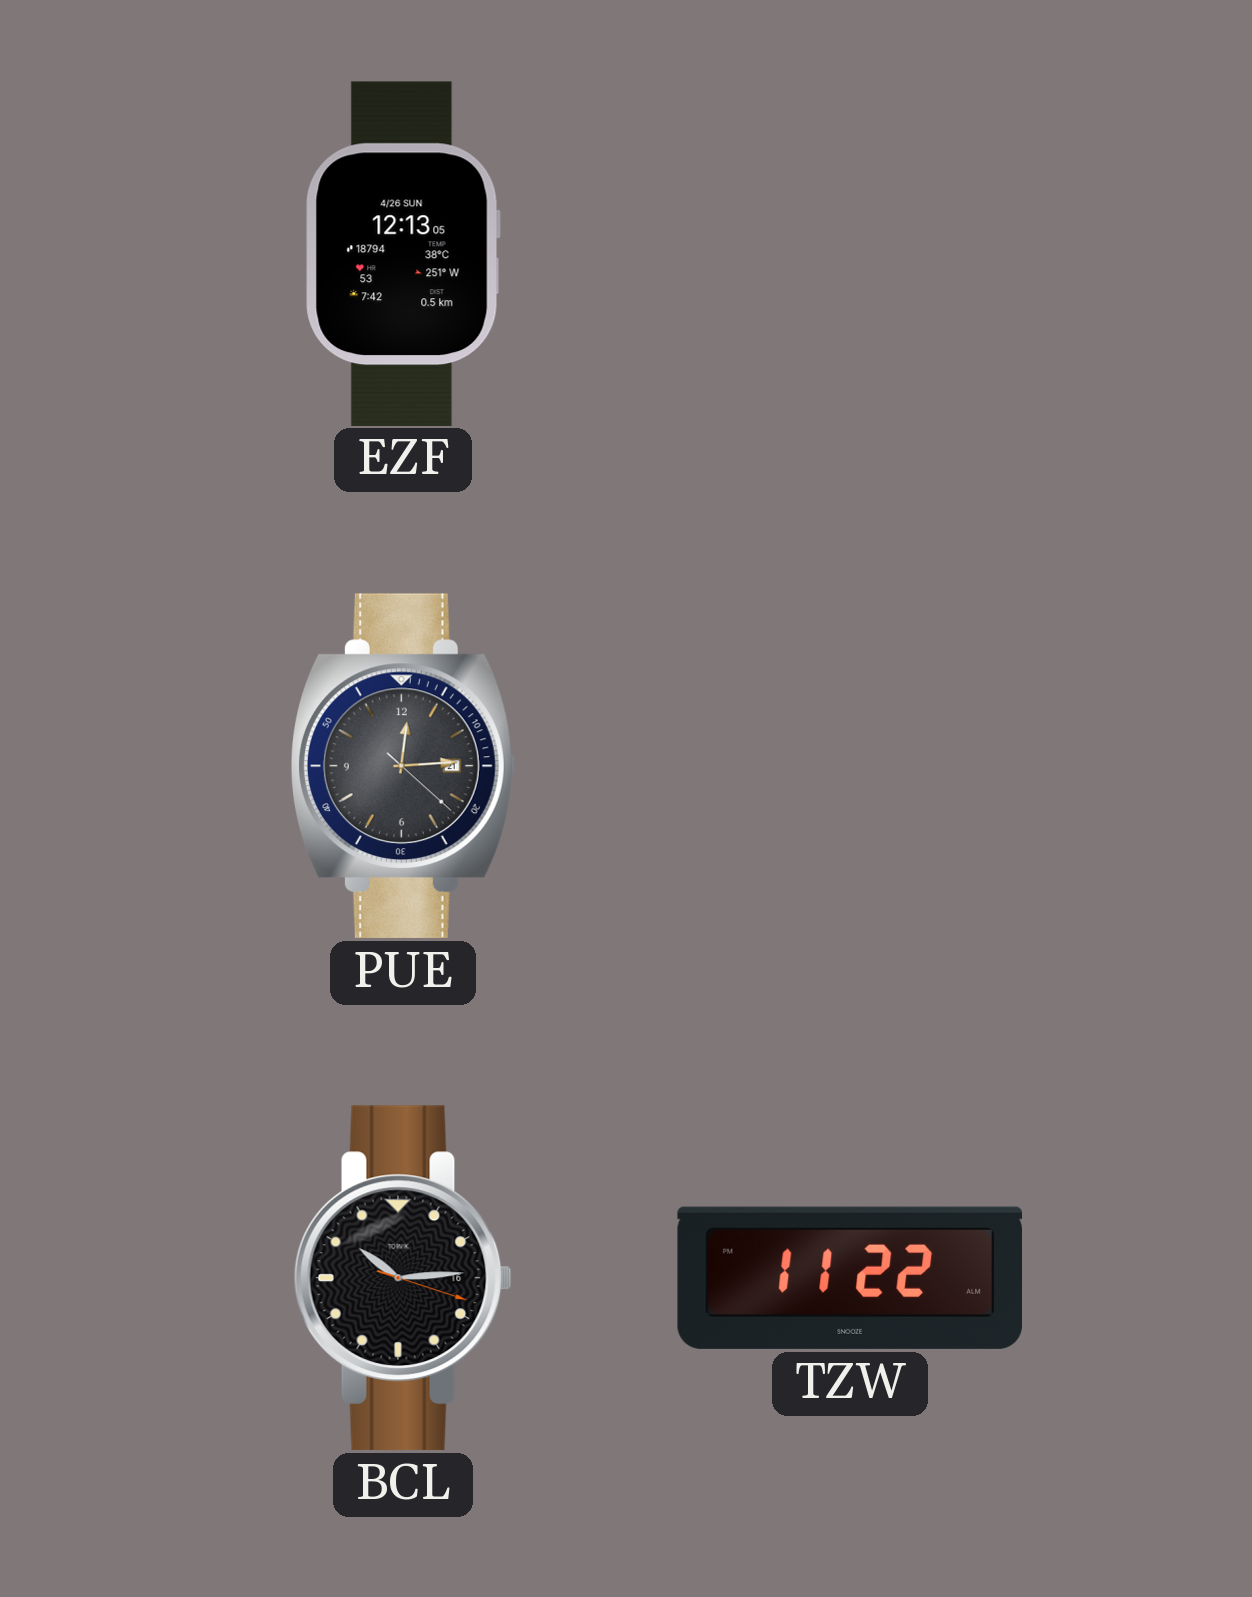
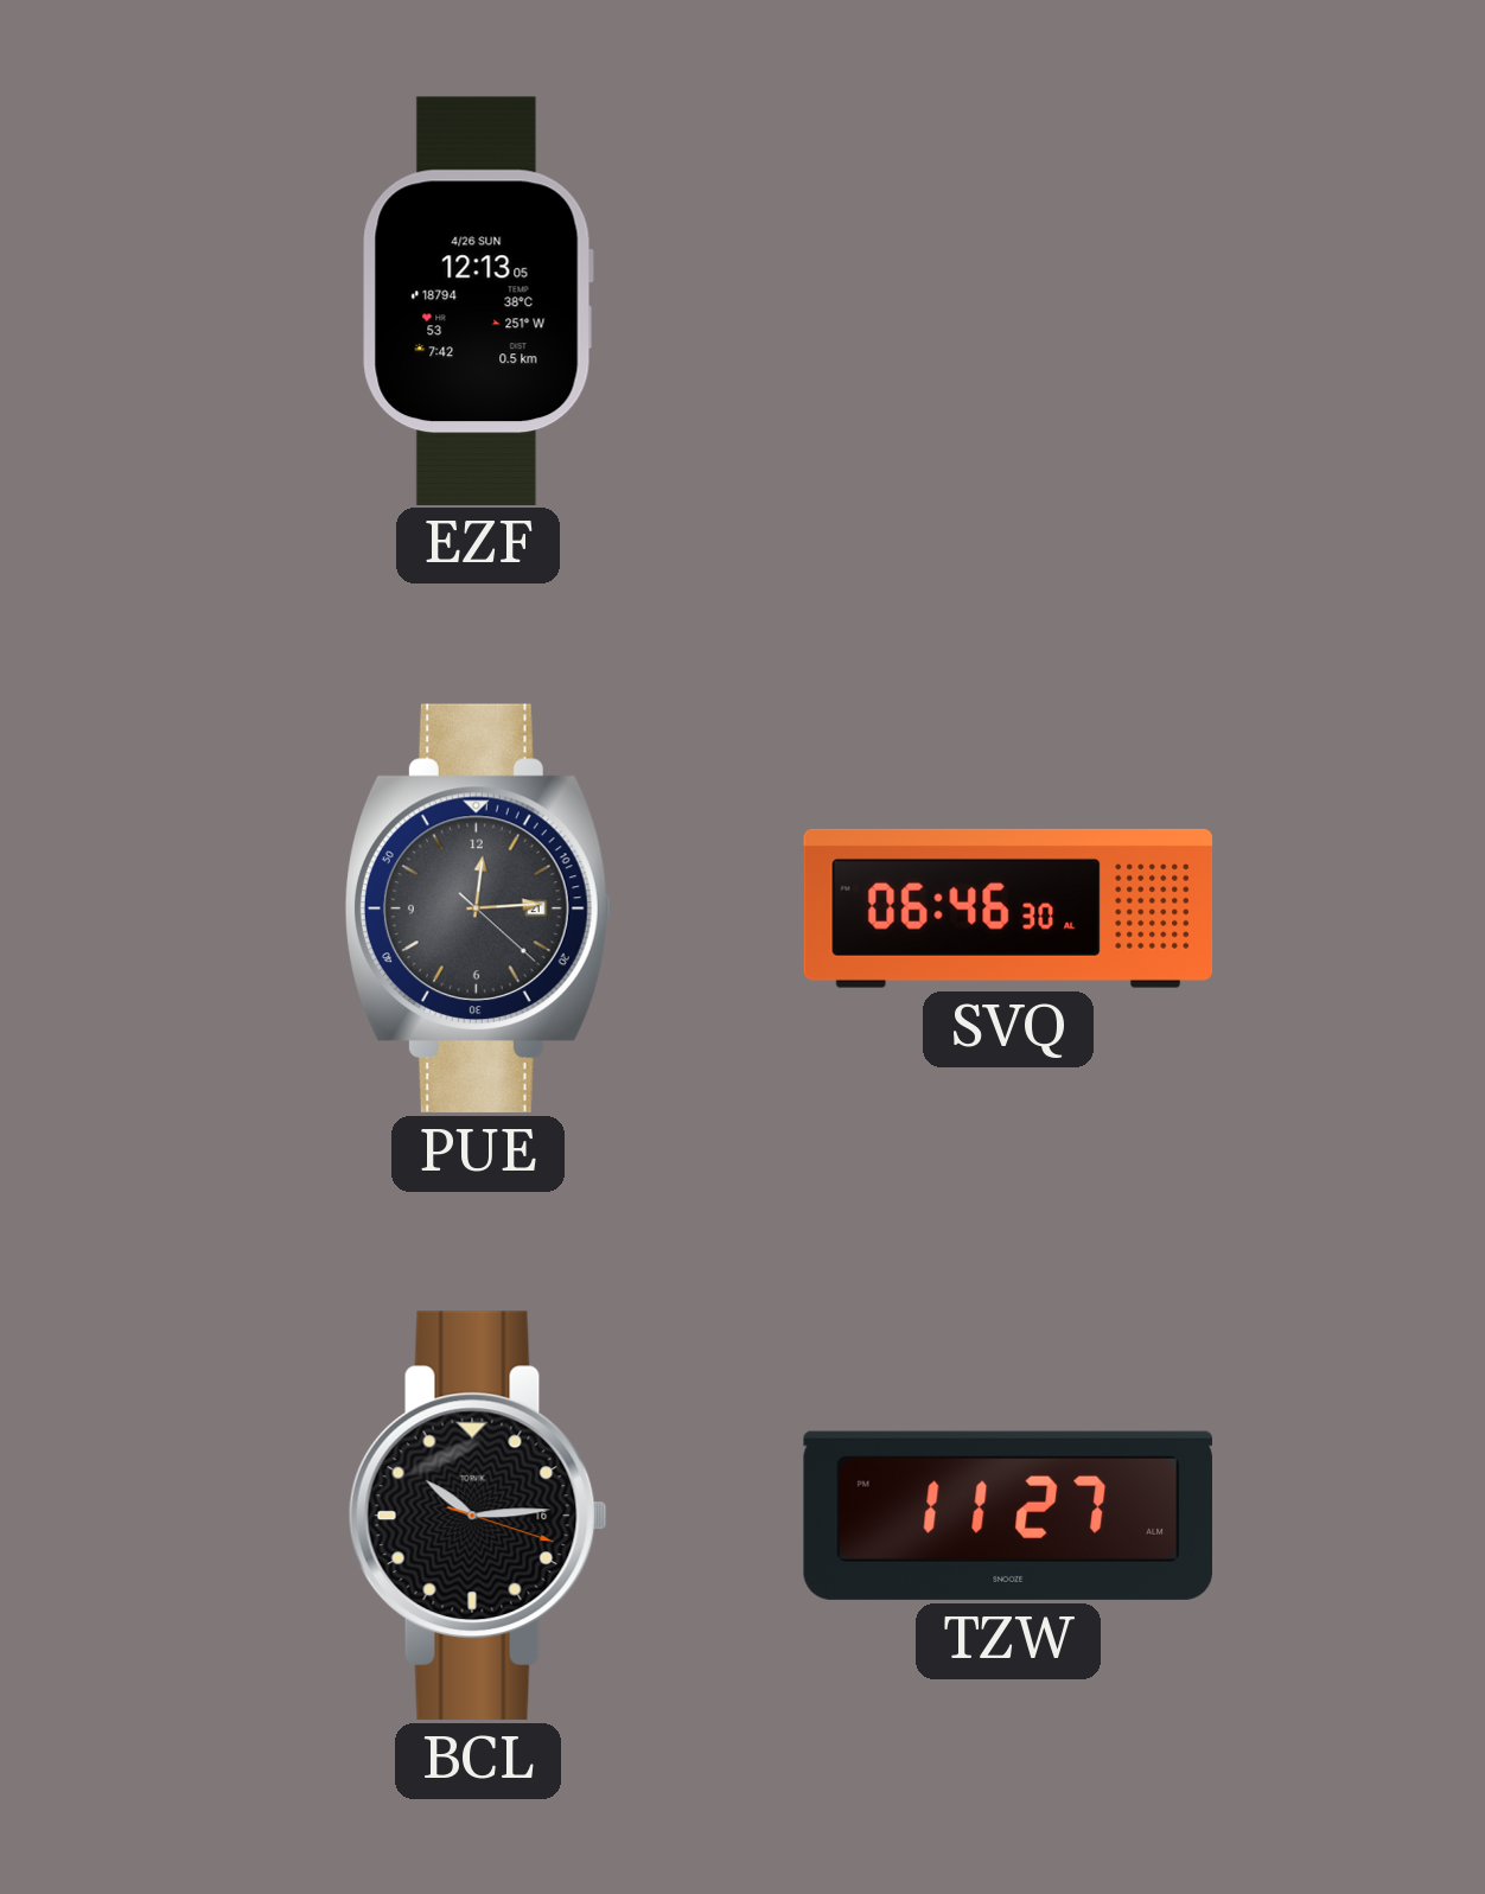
SVQ: none -> 06:46
TZW: 11:22 -> 11:27
